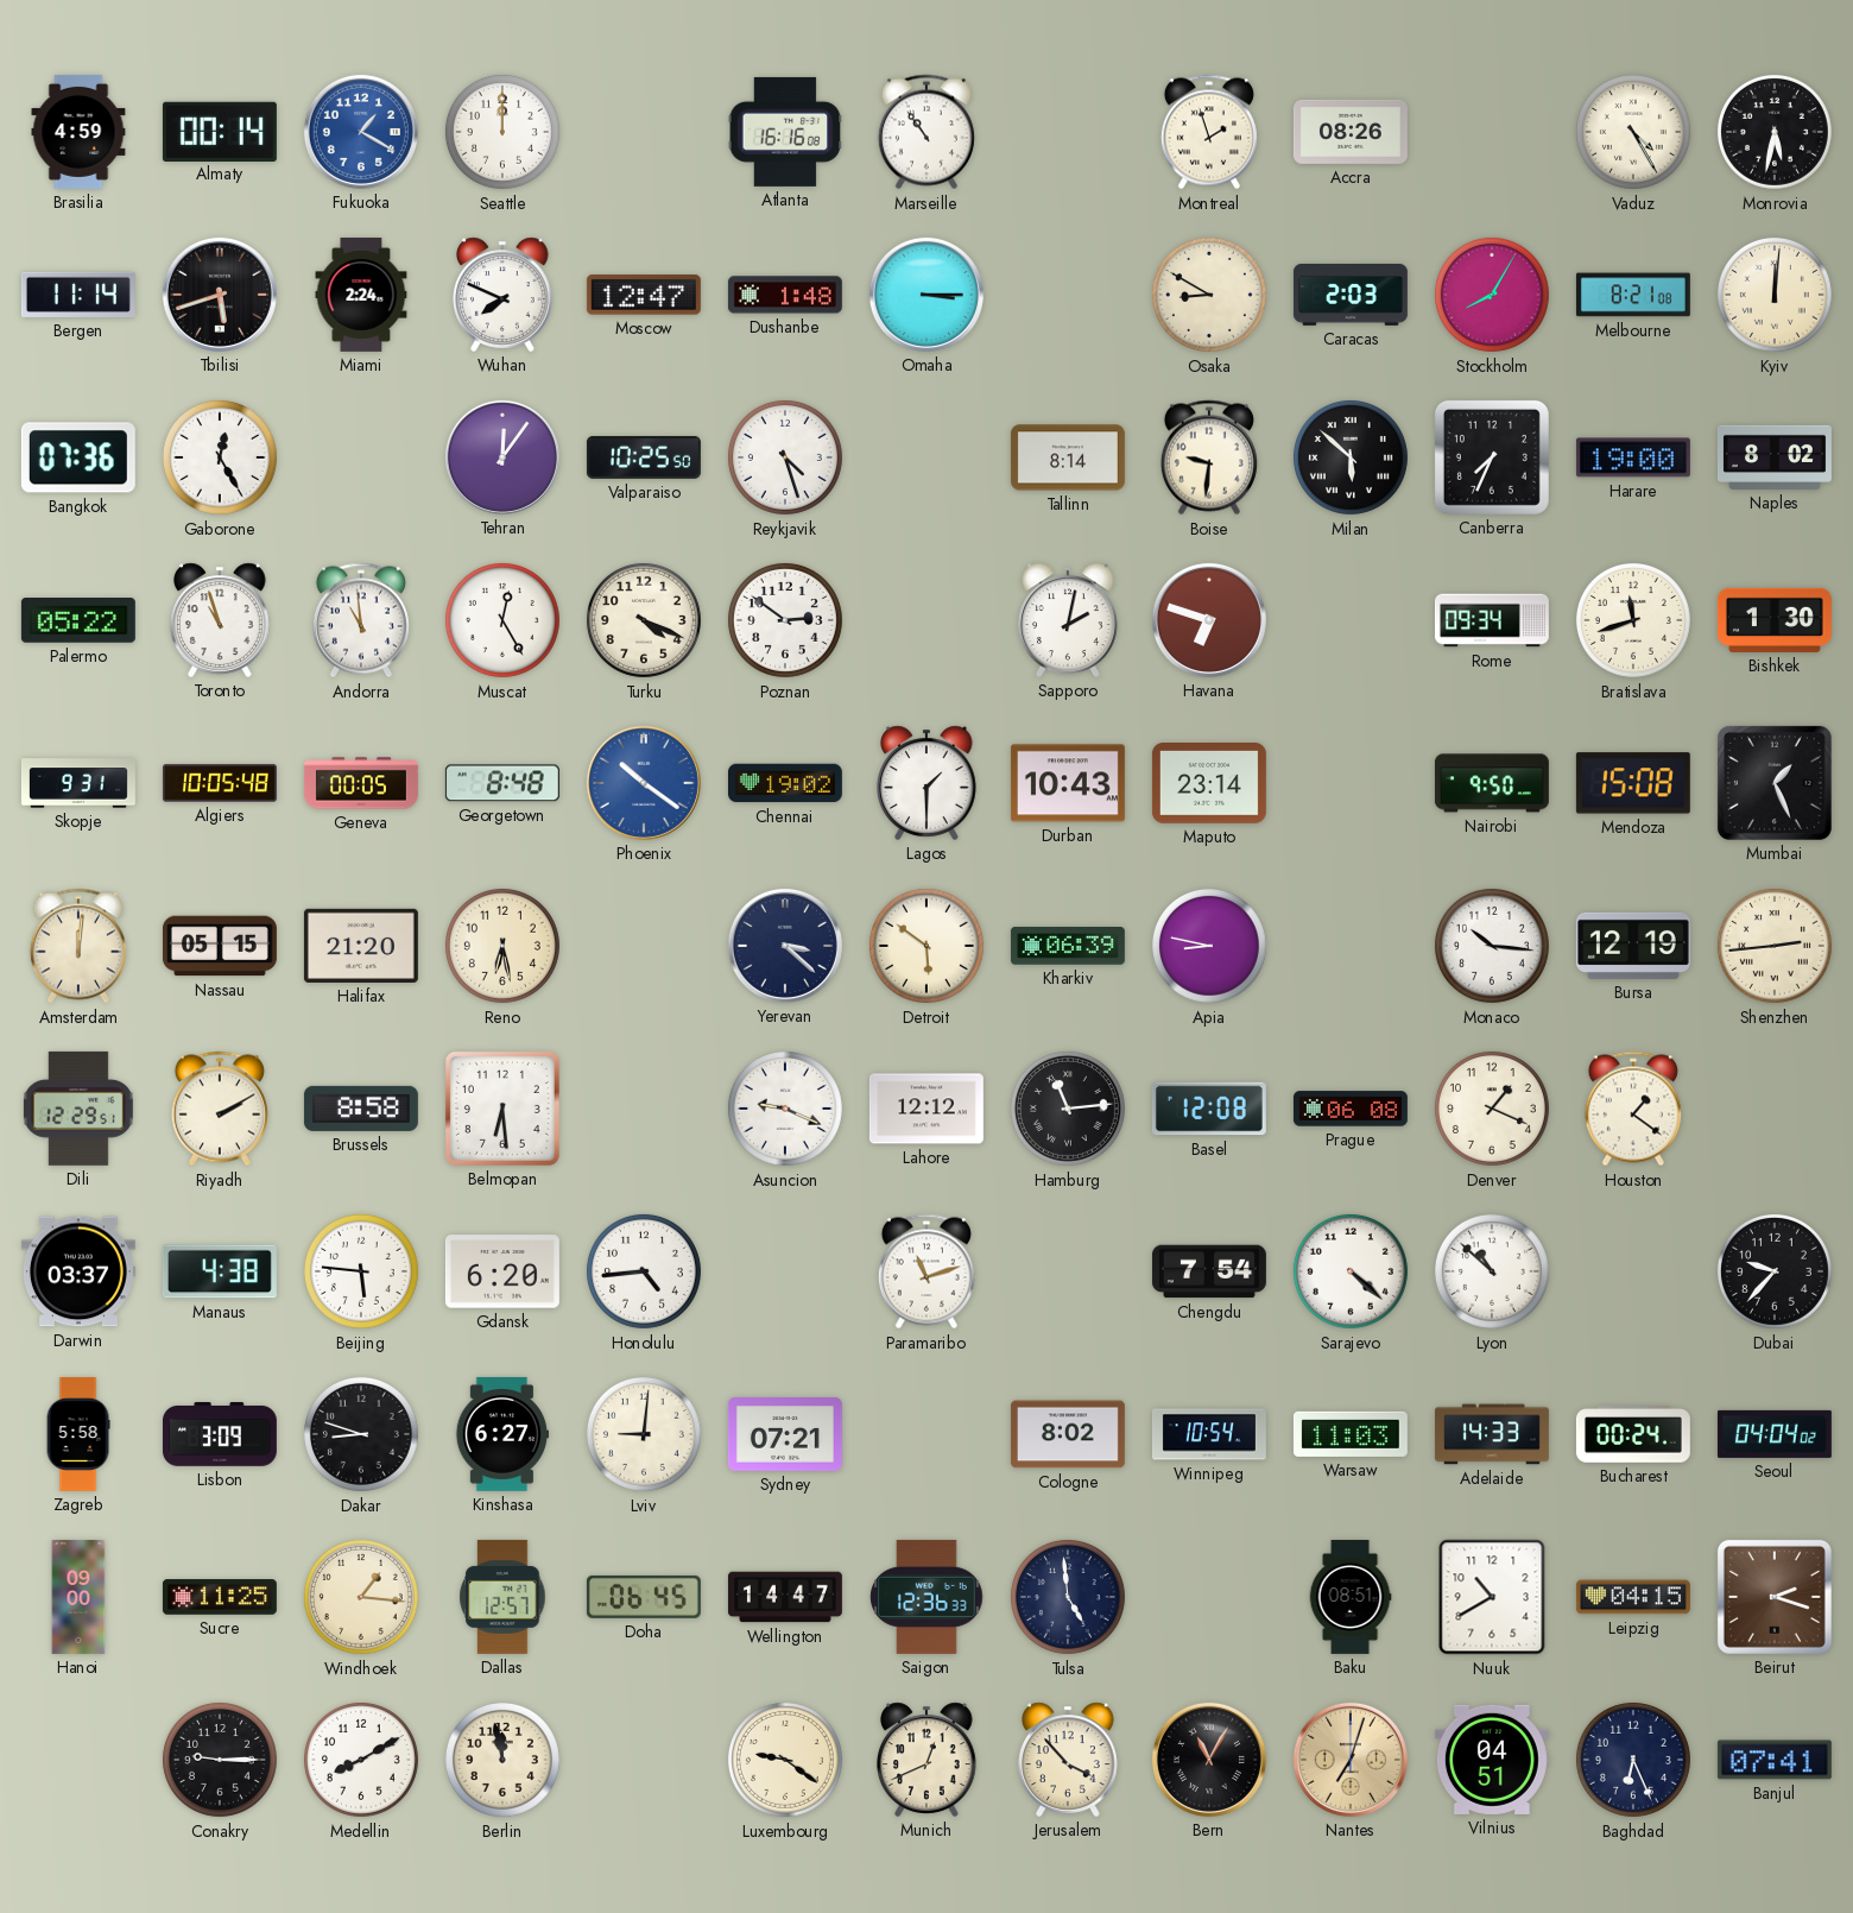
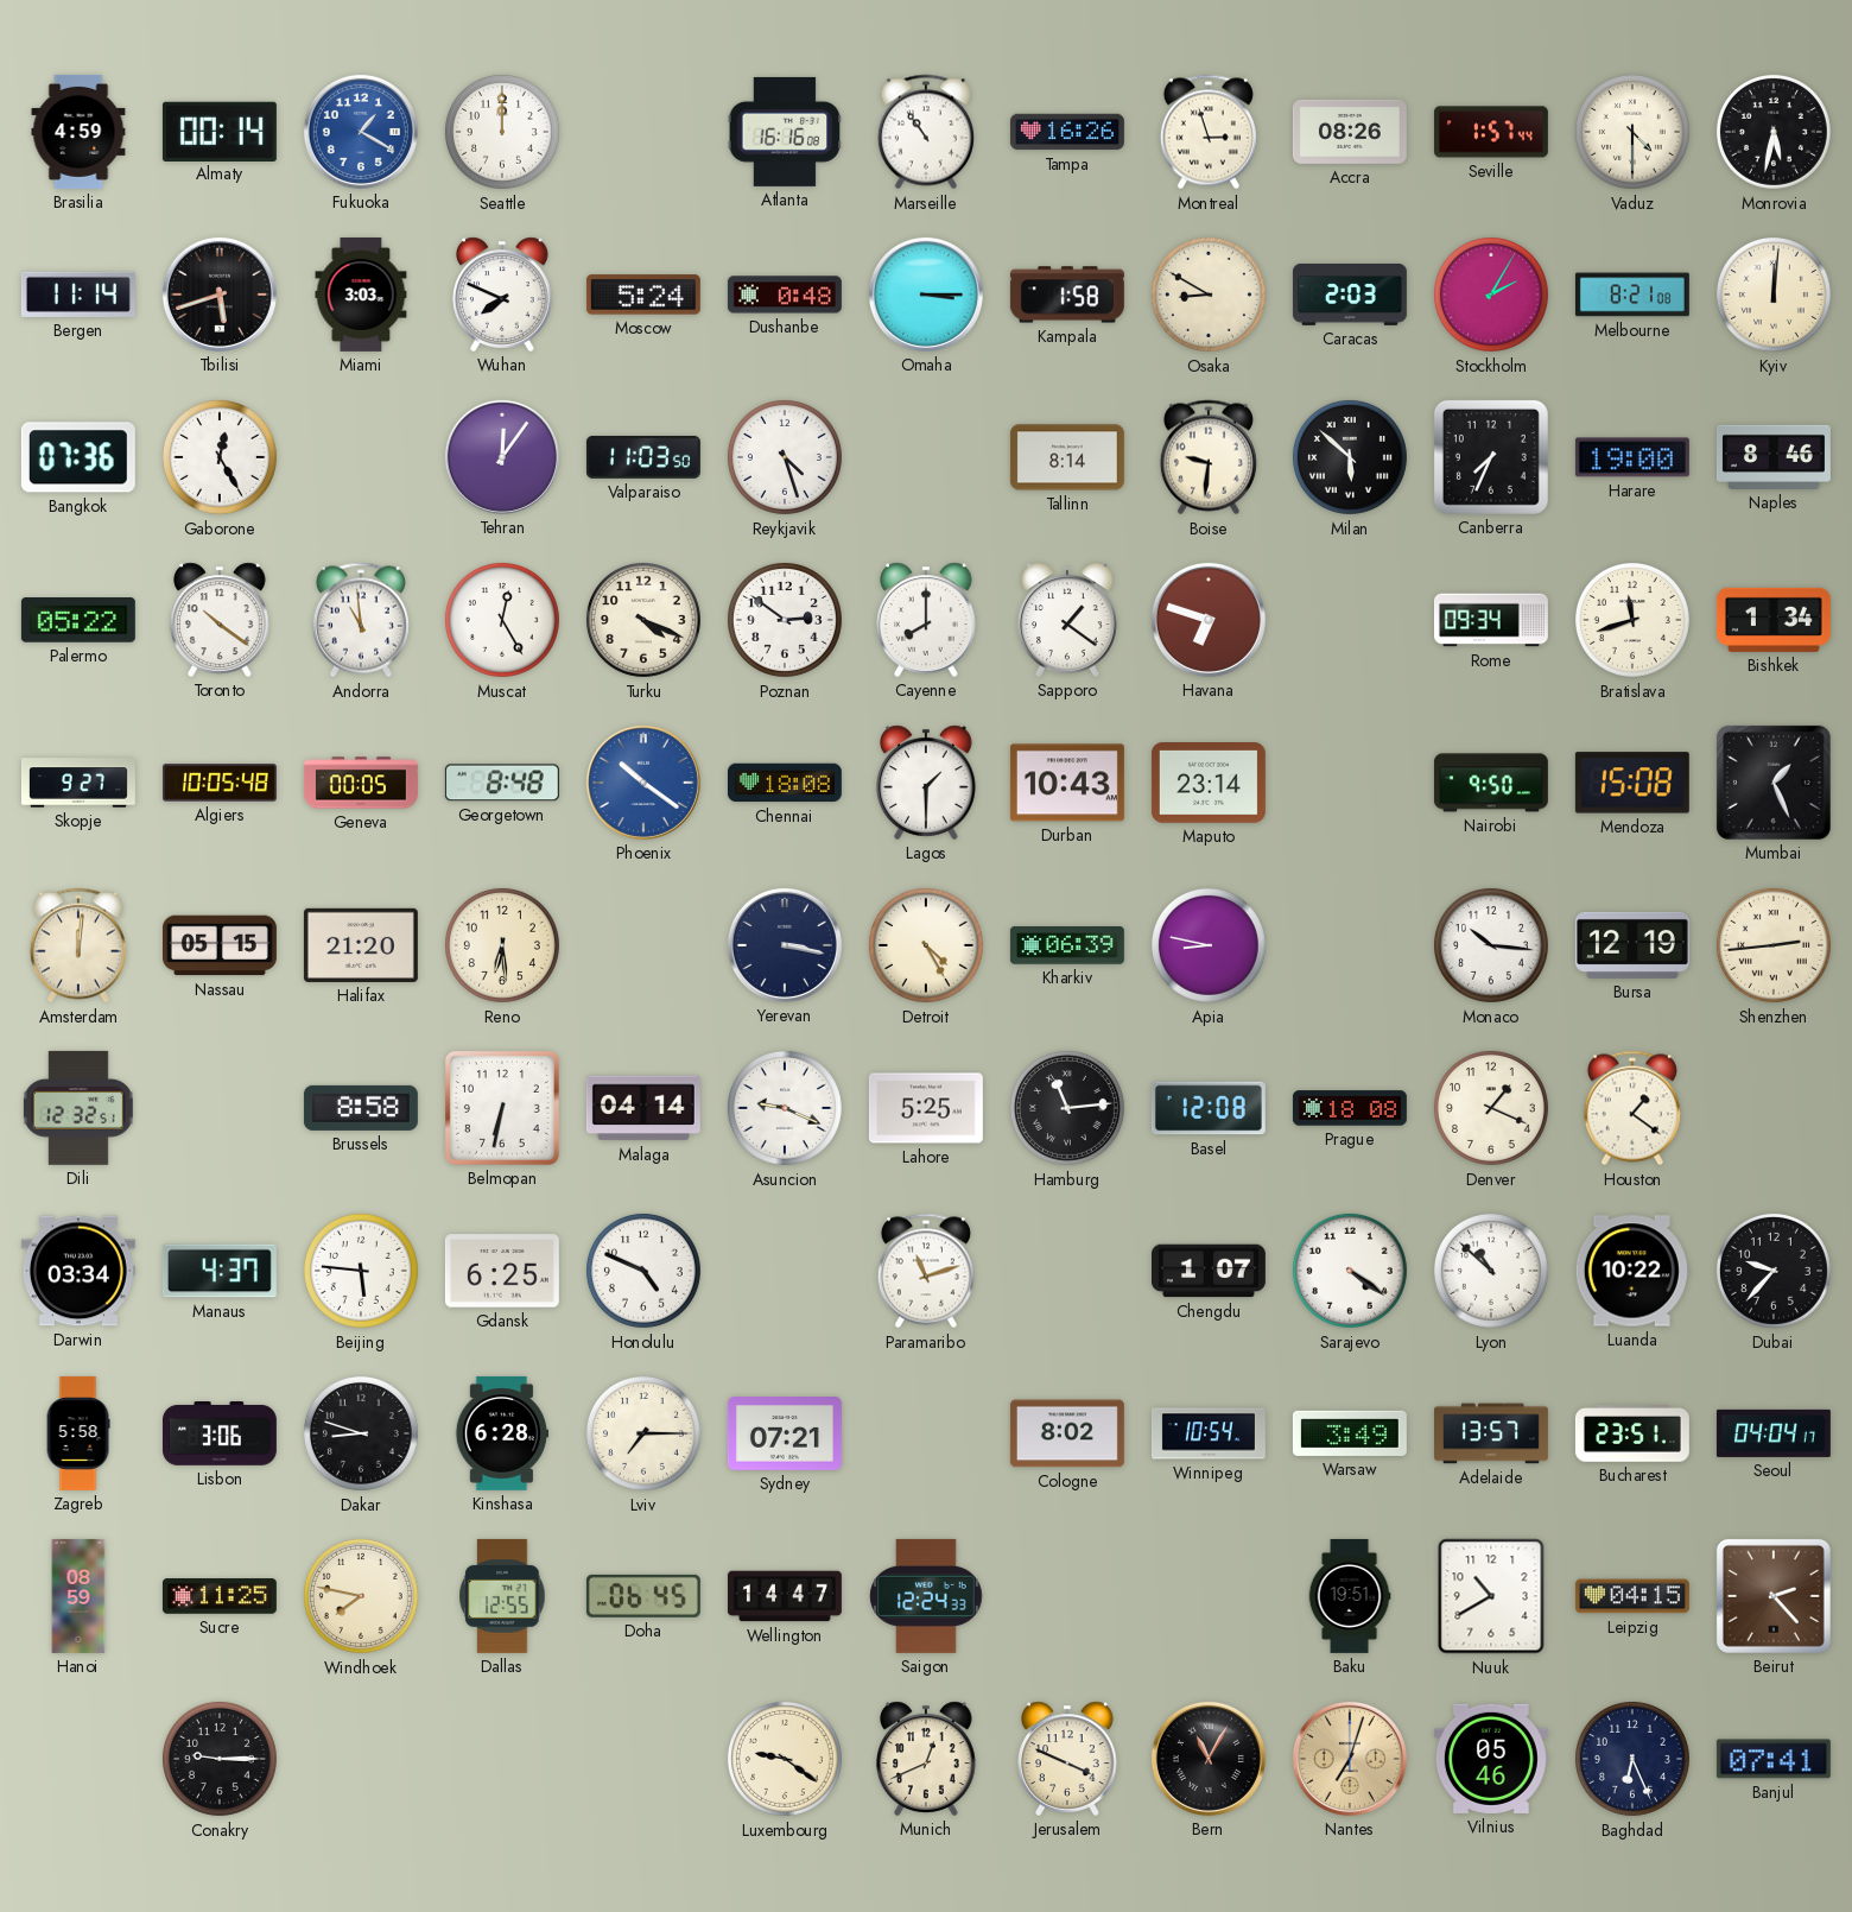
Tampa: none -> 16:26
Montreal: 1:57 -> 2:57
Seville: none -> 1:57
Vaduz: 4:25 -> 4:30
Miami: 2:24 -> 3:03
Moscow: 12:47 -> 5:24
Dushanbe: 1:48 -> 0:48
Kampala: none -> 1:58
Stockholm: 8:05 -> 2:05
Valparaiso: 10:25 -> 11:03
Naples: 8:02 -> 8:46
Toronto: 10:57 -> 10:21
Cayenne: none -> 8:00
Sapporo: 2:02 -> 1:21
Bishkek: 1:30 -> 1:34
Skopje: 9:31 -> 9:27
Chennai: 19:02 -> 18:08
Reno: 6:28 -> 6:29
Yerevan: 3:22 -> 3:17
Detroit: 5:51 -> 4:25
Dili: 12:29 -> 12:32
Riyadh: 2:10 -> none
Belmopan: 6:29 -> 6:32
Malaga: none -> 04:14
Lahore: 12:12 -> 5:25
Prague: 06:08 -> 18:08
Darwin: 03:37 -> 03:34
Manaus: 4:38 -> 4:37
Gdansk: 6:20 -> 6:25
Honolulu: 4:44 -> 4:49
Chengdu: 7:54 -> 1:07
Sarajevo: 4:22 -> 4:21
Luanda: none -> 10:22
Lisbon: 3:09 -> 3:06
Kinshasa: 6:27 -> 6:28
Lviv: 9:01 -> 7:15
Warsaw: 11:03 -> 3:49
Adelaide: 14:33 -> 13:57
Bucharest: 00:24 -> 23:51
Seoul: 04:04:02 -> 04:04:17
Hanoi: 09:00 -> 08:59
Windhoek: 1:16 -> 7:47
Dallas: 12:57 -> 12:55
Saigon: 12:36 -> 12:24
Tulsa: 4:59 -> none
Baku: 08:51 -> 19:51
Beirut: 2:18 -> 2:23
Medellin: 8:10 -> none
Berlin: 11:58 -> none
Jerusalem: 3:53 -> 3:49
Vilnius: 04:51 -> 05:46
